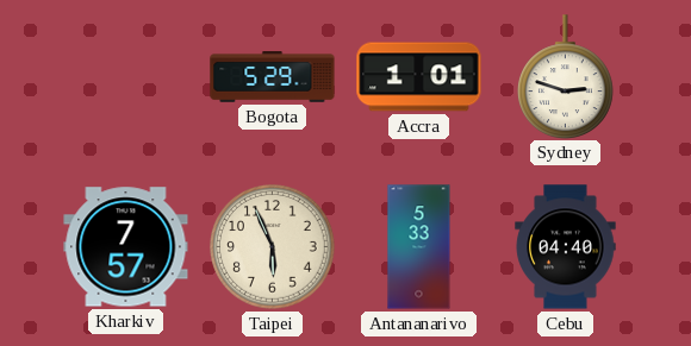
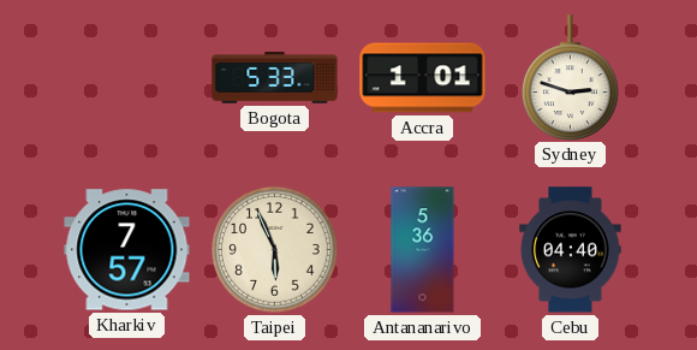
Bogota: 5:29 -> 5:33
Antananarivo: 5:33 -> 5:36
